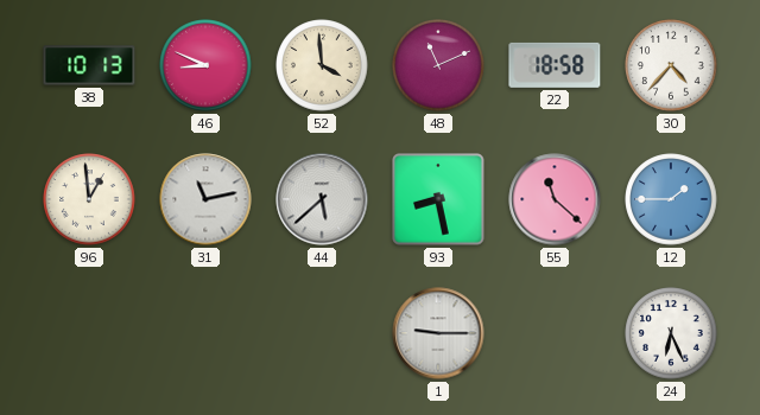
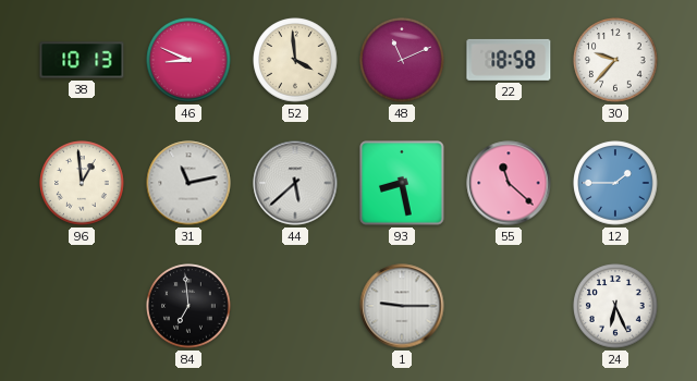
30: 4:37 -> 9:37
84: none -> 6:59
